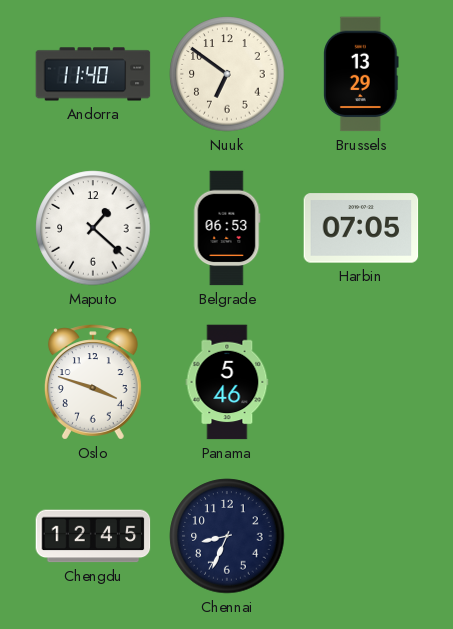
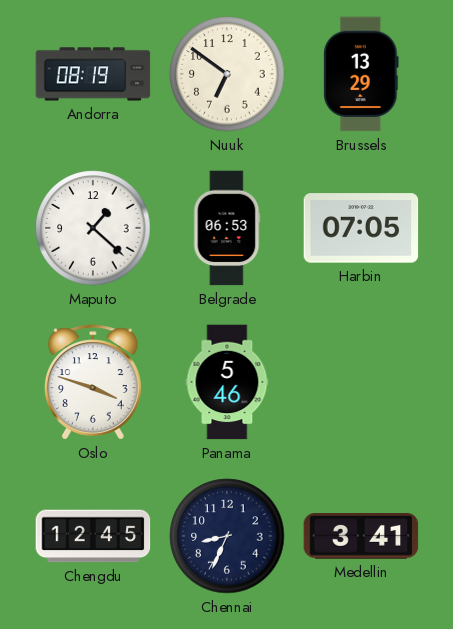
Andorra: 11:40 -> 08:19
Medellin: none -> 3:41
